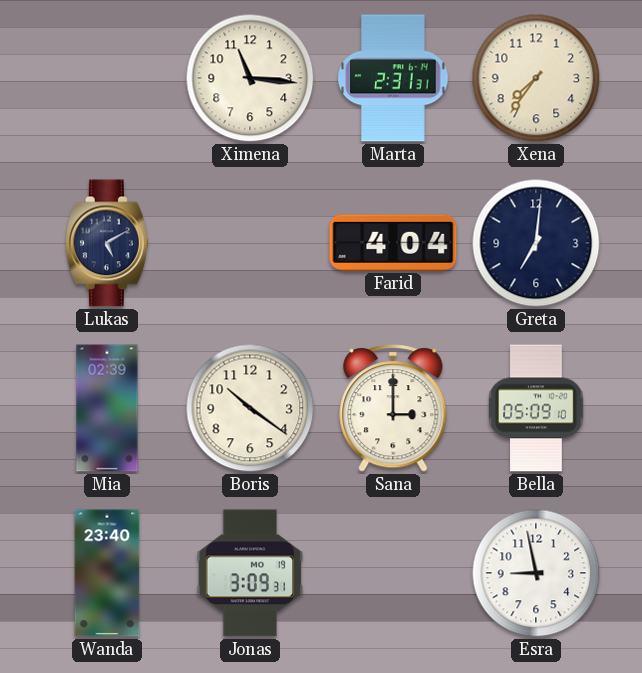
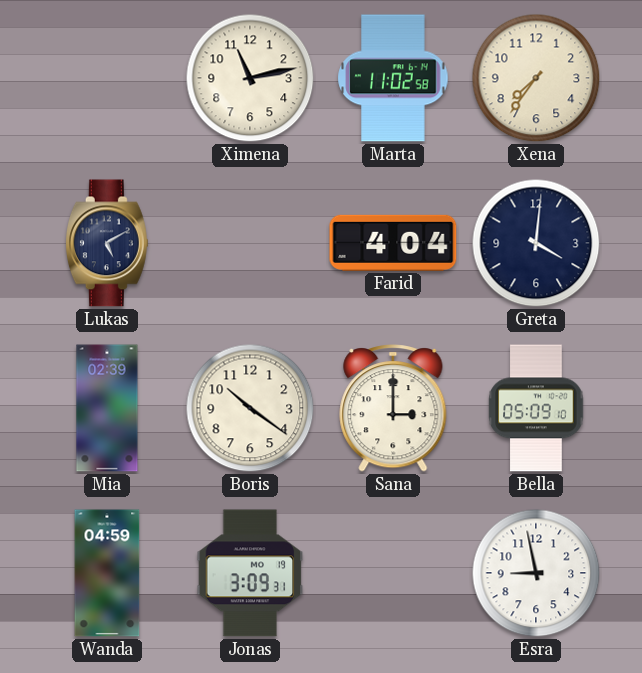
Ximena: 11:16 -> 11:13
Marta: 2:31 -> 11:02
Greta: 7:01 -> 4:01
Wanda: 23:40 -> 04:59
